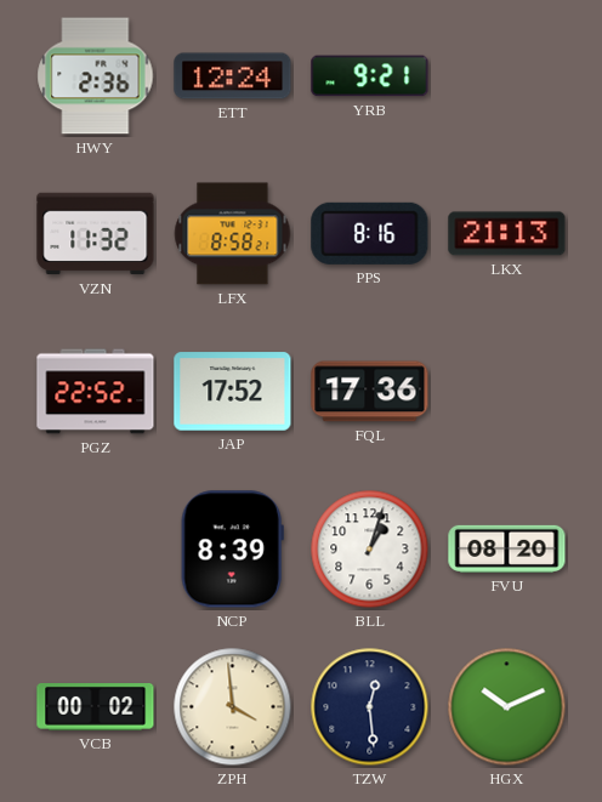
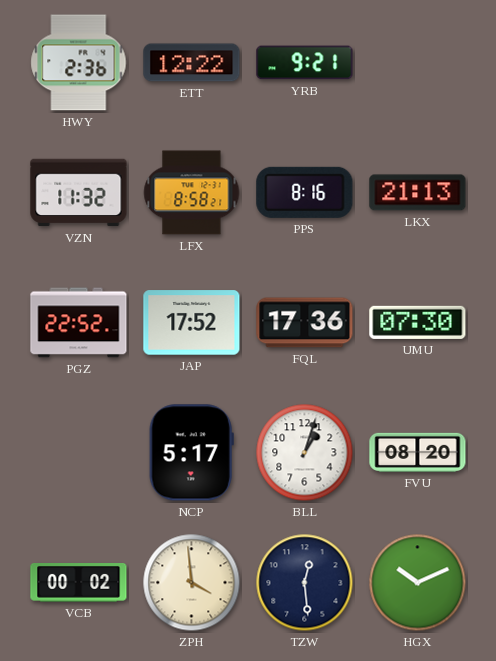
ETT: 12:24 -> 12:22
UMU: none -> 07:30
NCP: 8:39 -> 5:17
